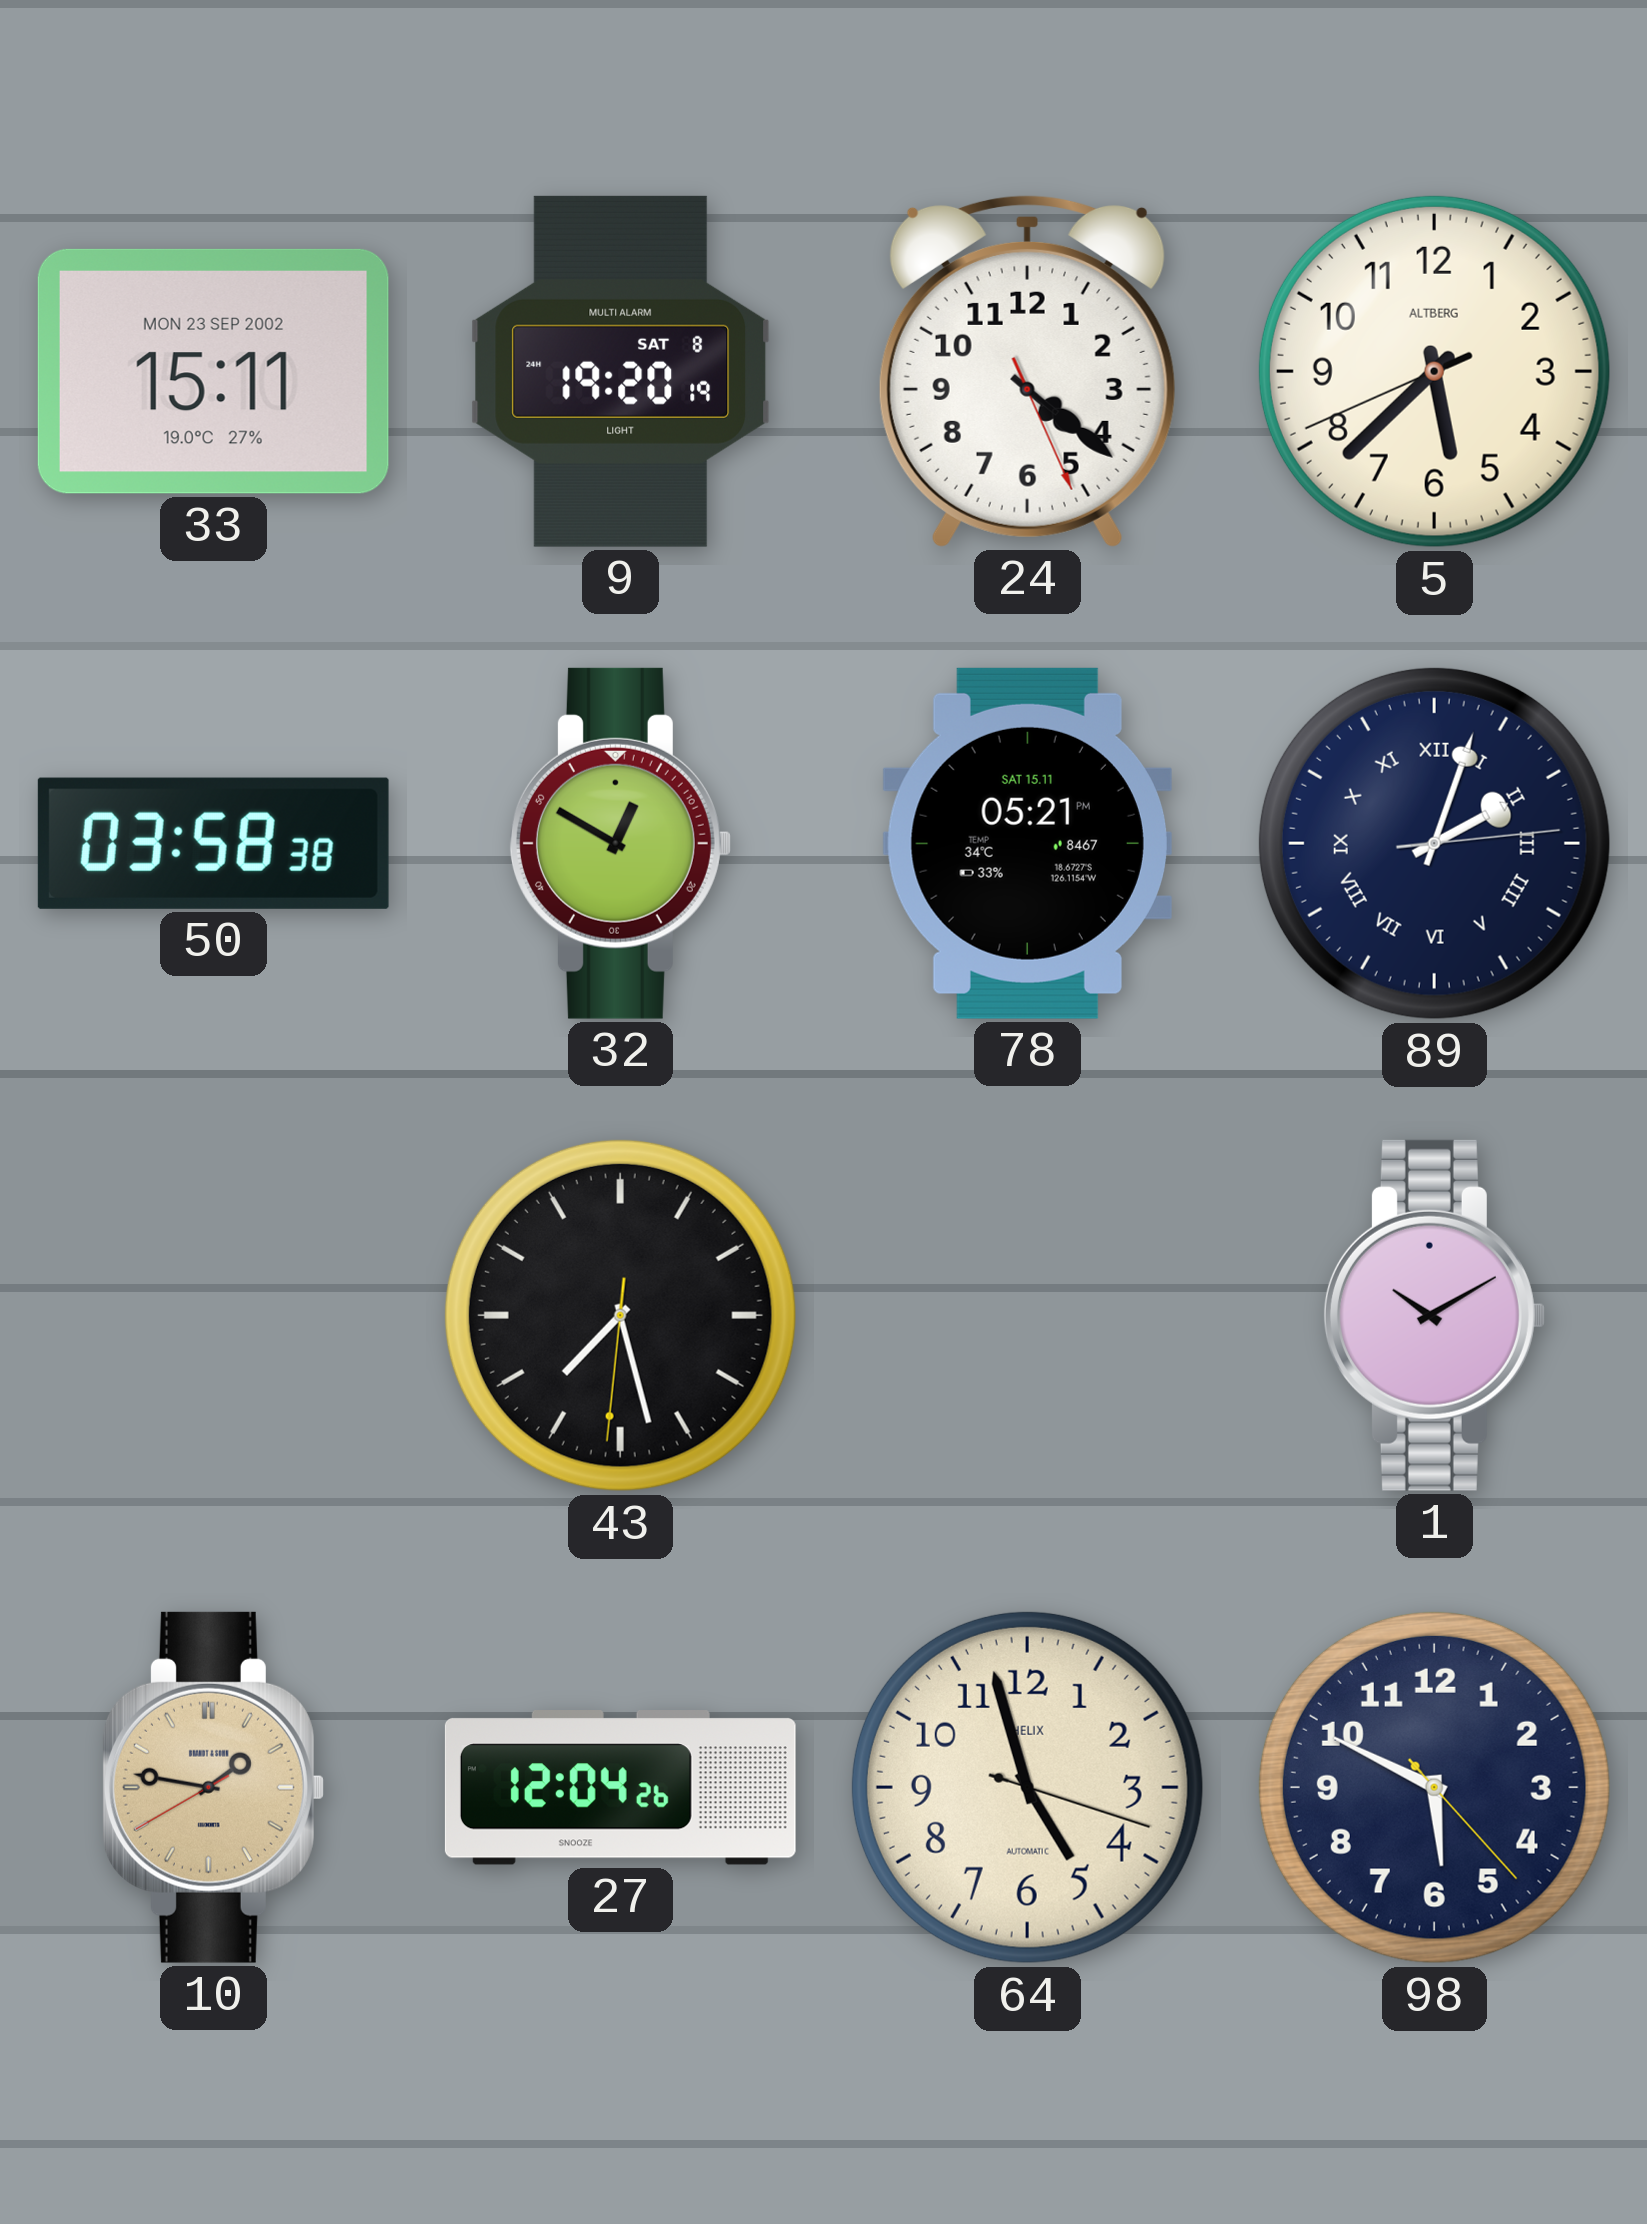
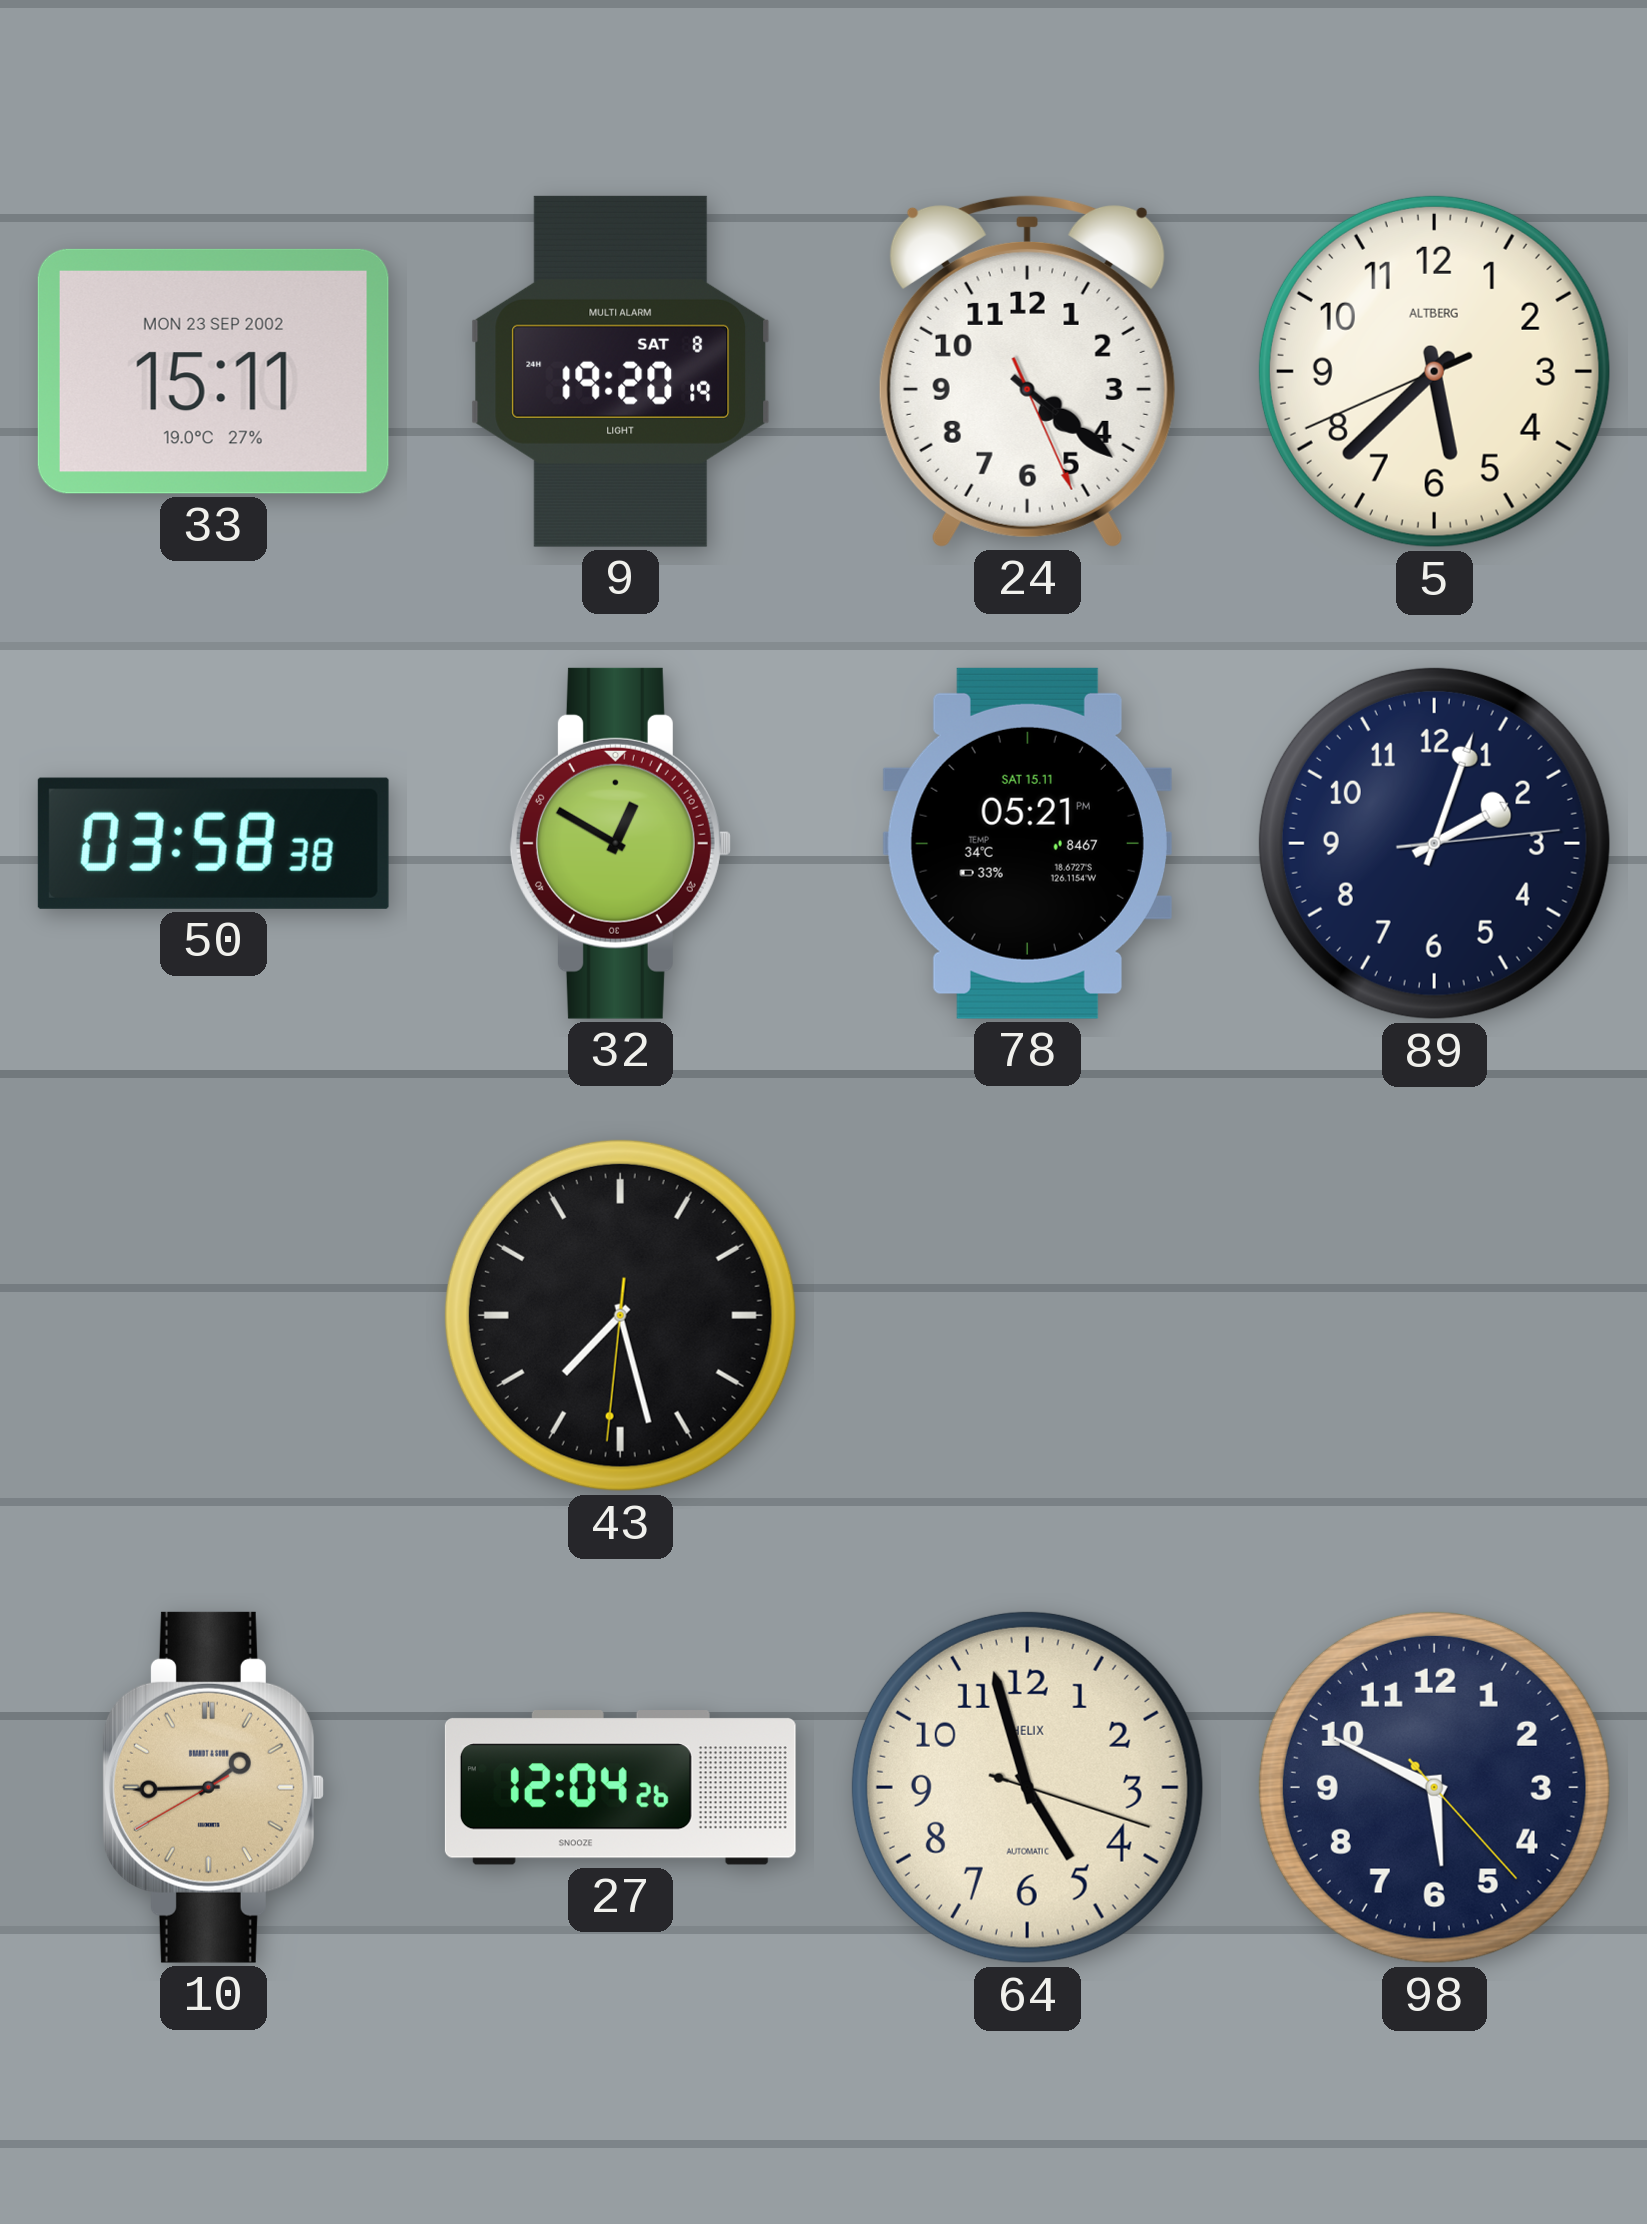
89 numerals: Roman -> Arabic
1: 10:10 -> none
10: 1:46 -> 1:44
